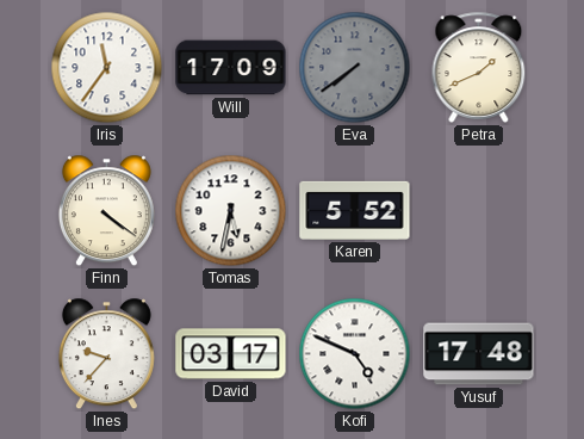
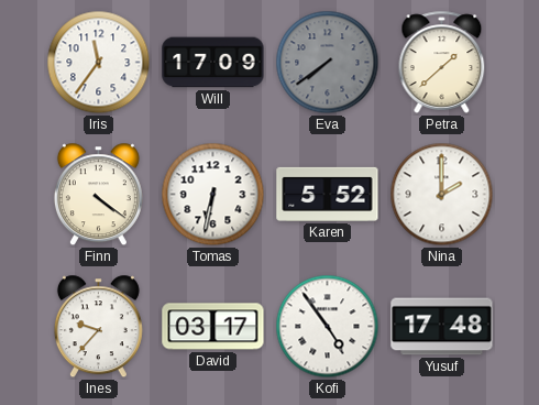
Petra: 1:41 -> 1:38
Tomas: 5:32 -> 6:32
Nina: none -> 2:00
Kofi: 4:49 -> 4:54
